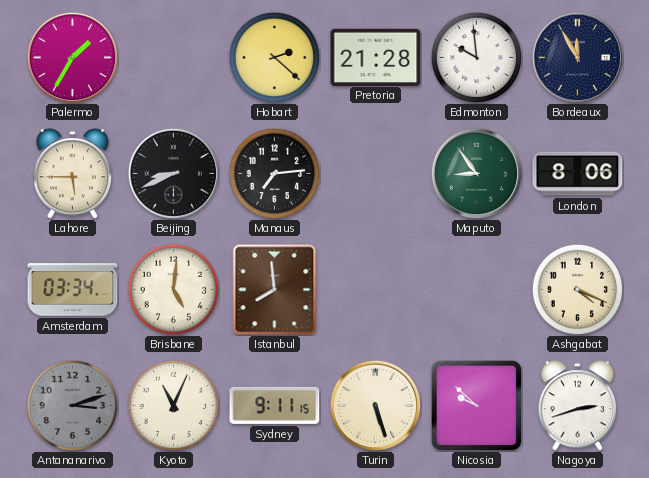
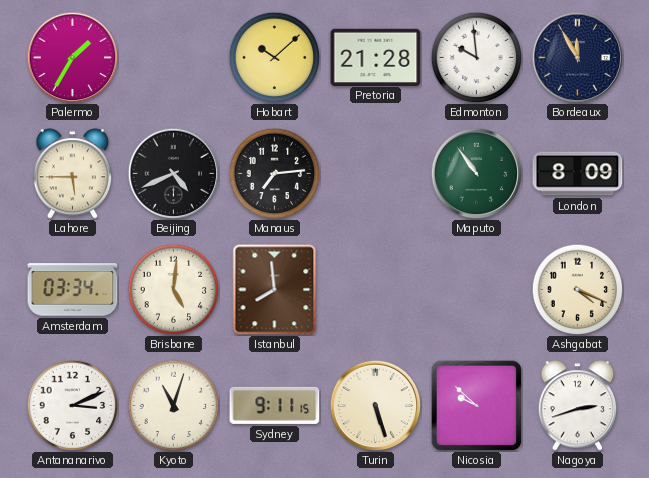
Hobart: 2:22 -> 10:08
Beijing: 8:41 -> 4:41
Maputo: 8:54 -> 10:54
London: 8:06 -> 8:09
Antananarivo: 3:12 -> 3:11
Antananarivo dial: grey -> white
Kyoto: 11:04 -> 11:03
